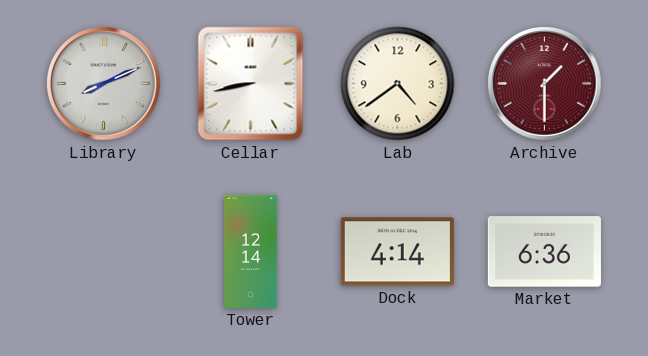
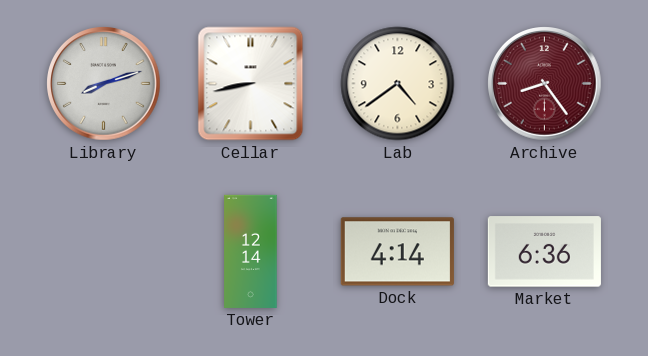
Library: 8:11 -> 8:12
Archive: 1:30 -> 8:24
